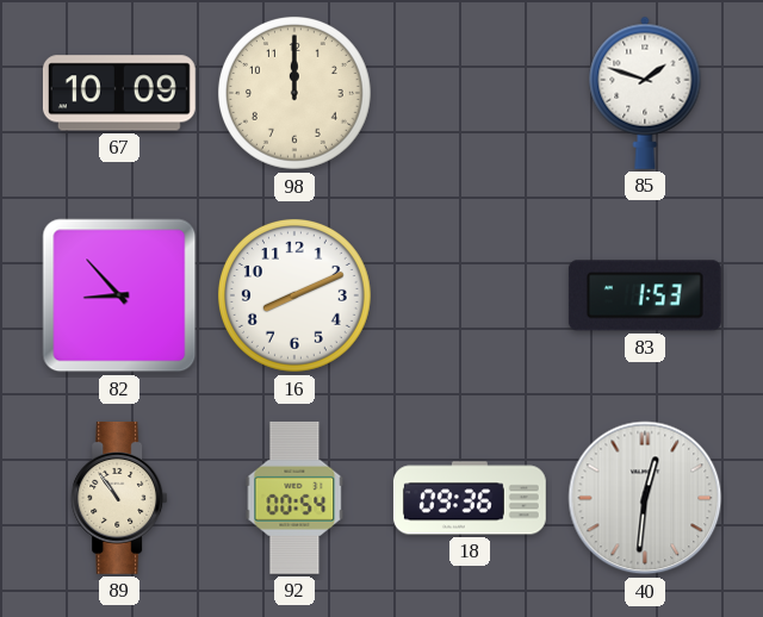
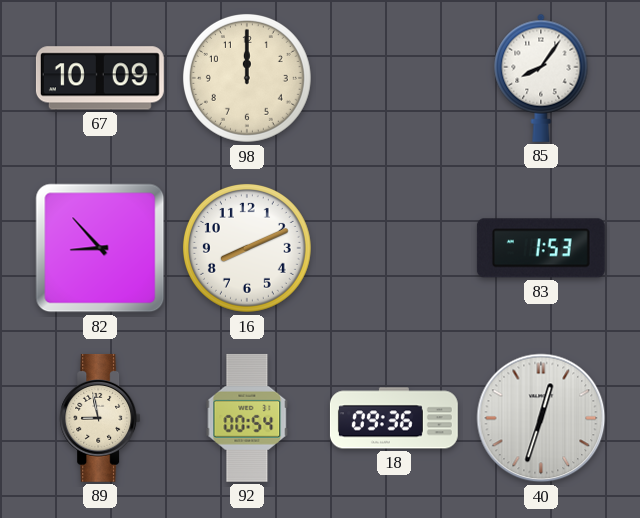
85: 1:48 -> 8:06
89: 10:54 -> 8:58
40: 12:31 -> 12:33
